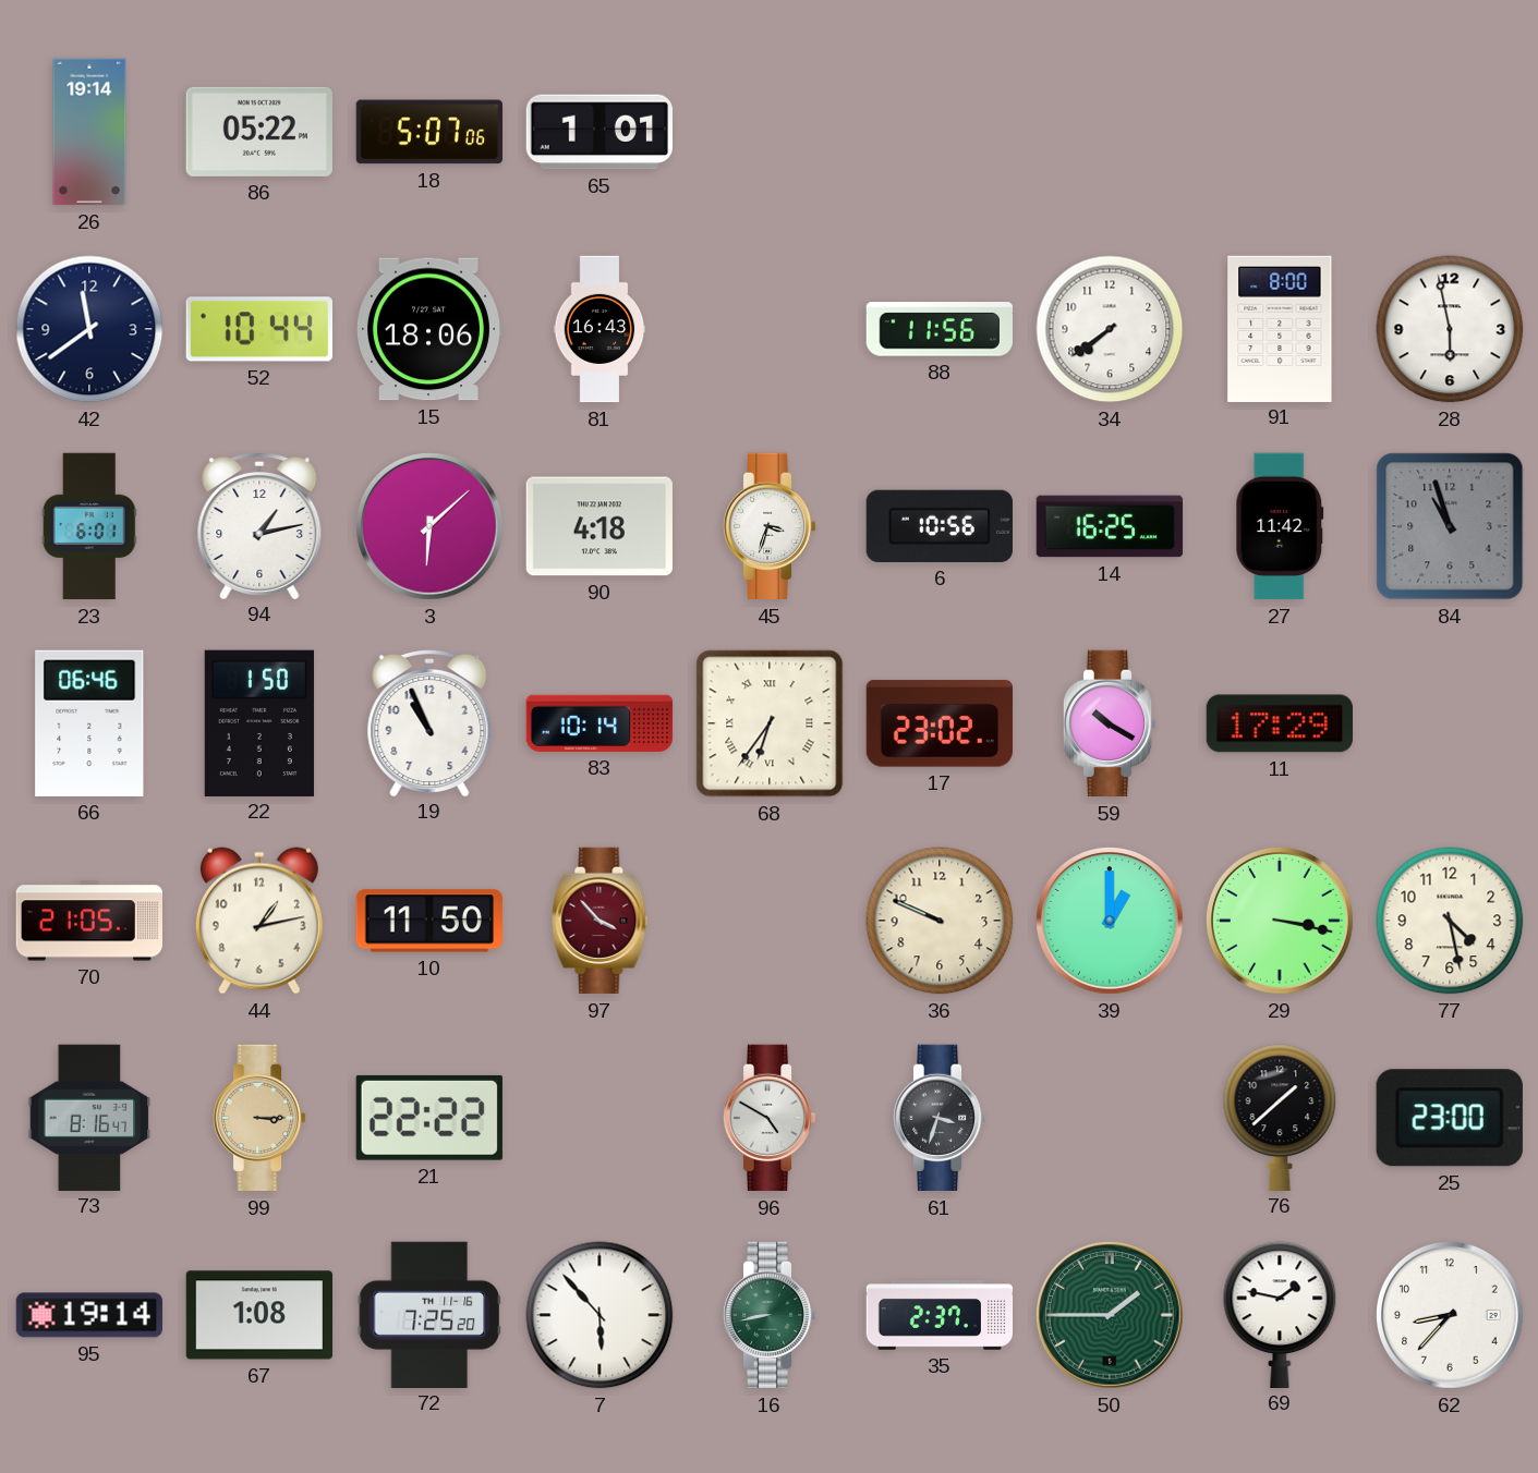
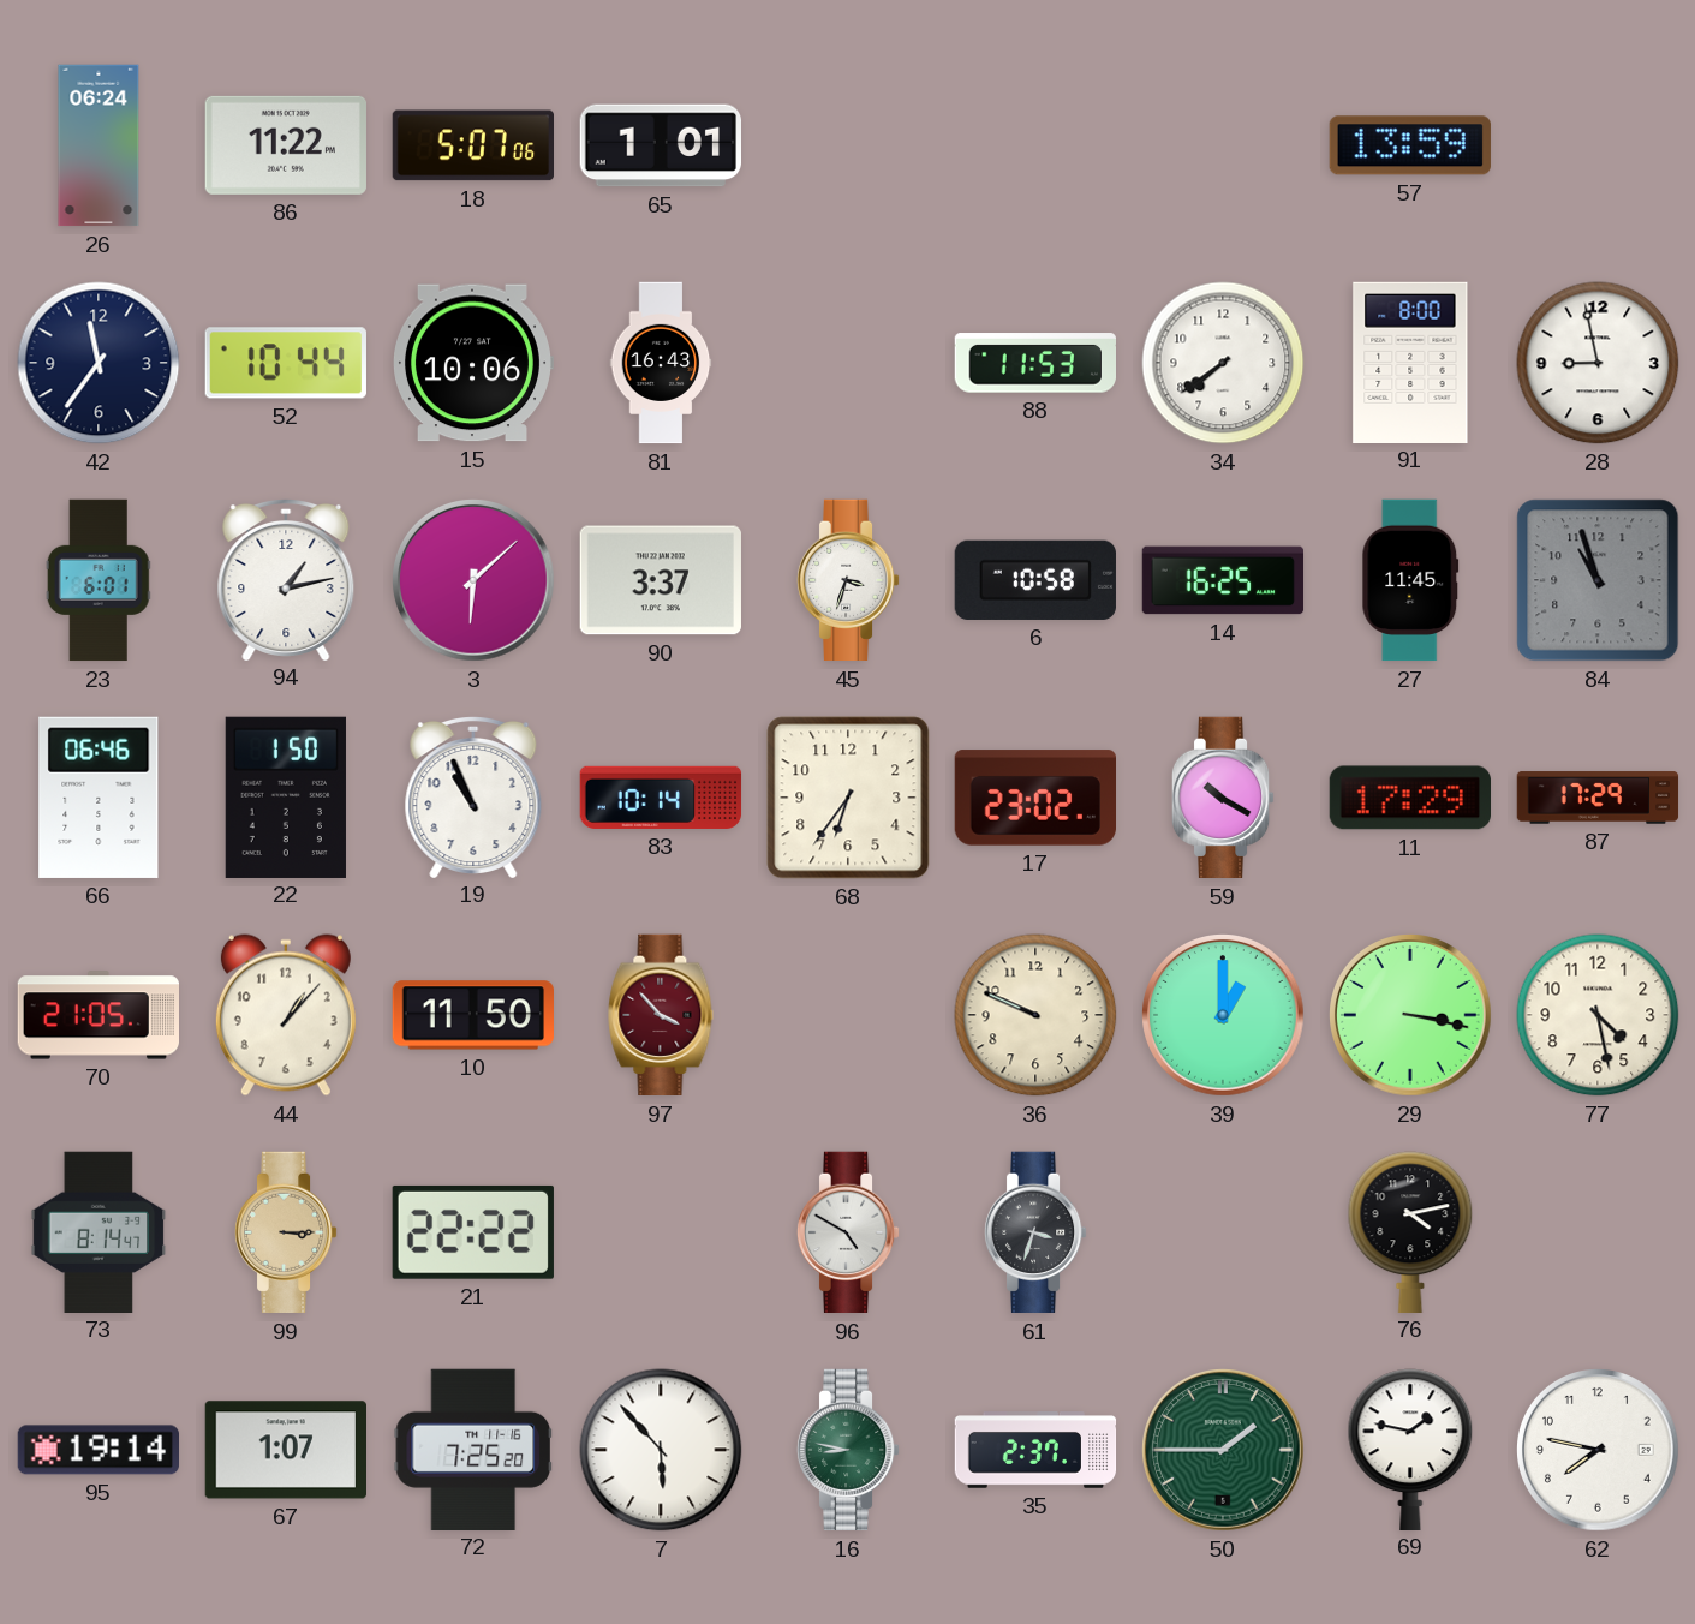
26: 19:14 -> 06:24
86: 05:22 -> 11:22
57: none -> 13:59
42: 11:39 -> 11:36
15: 18:06 -> 10:06
88: 11:56 -> 11:53
28: 5:58 -> 8:58
90: 4:18 -> 3:37
6: 10:56 -> 10:58
27: 11:42 -> 11:45
68 numerals: Roman -> Arabic
87: none -> 17:29
44: 1:13 -> 1:07
73: 8:16 -> 8:14
76: 1:38 -> 4:13
25: 23:00 -> none
67: 1:08 -> 1:07
16: 8:43 -> 8:47
62: 8:37 -> 7:47
